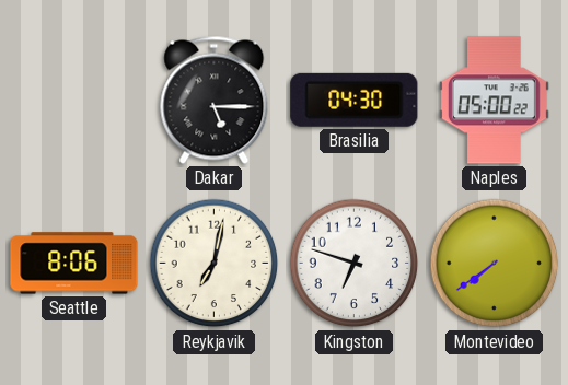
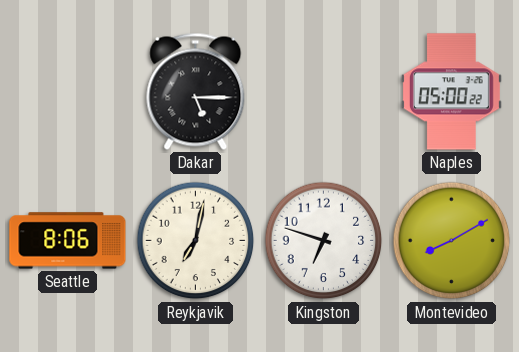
Brasilia: 04:30 -> none
Montevideo: 7:39 -> 8:10
